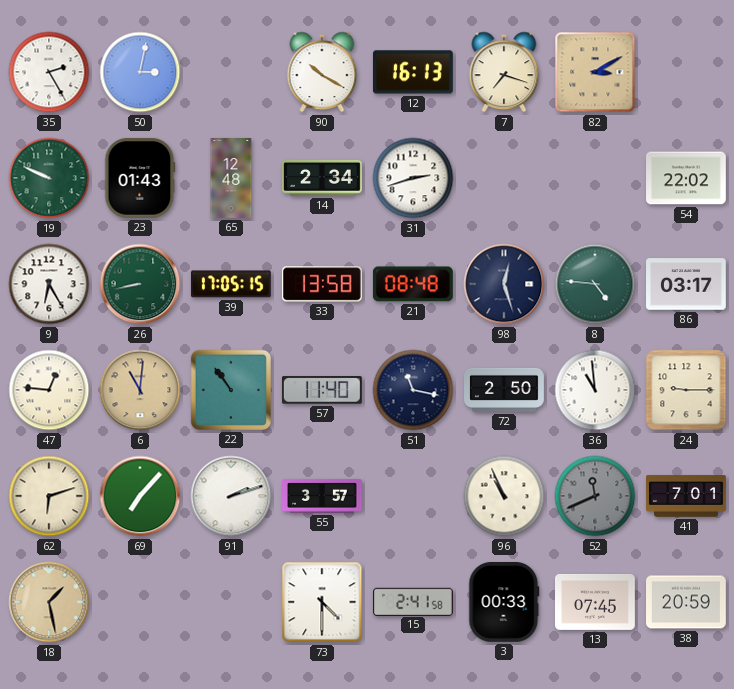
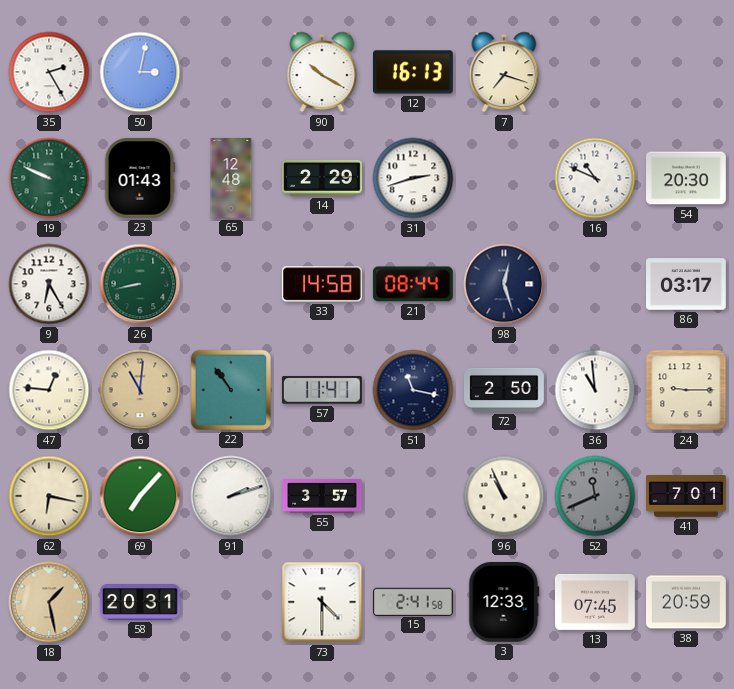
82: 3:10 -> none
14: 2:34 -> 2:29
16: none -> 10:49
54: 22:02 -> 20:30
39: 17:05 -> none
33: 13:58 -> 14:58
21: 08:48 -> 08:44
8: 4:46 -> none
57: 11:40 -> 11:41
62: 6:12 -> 6:17
58: none -> 20:31
3: 00:33 -> 12:33
